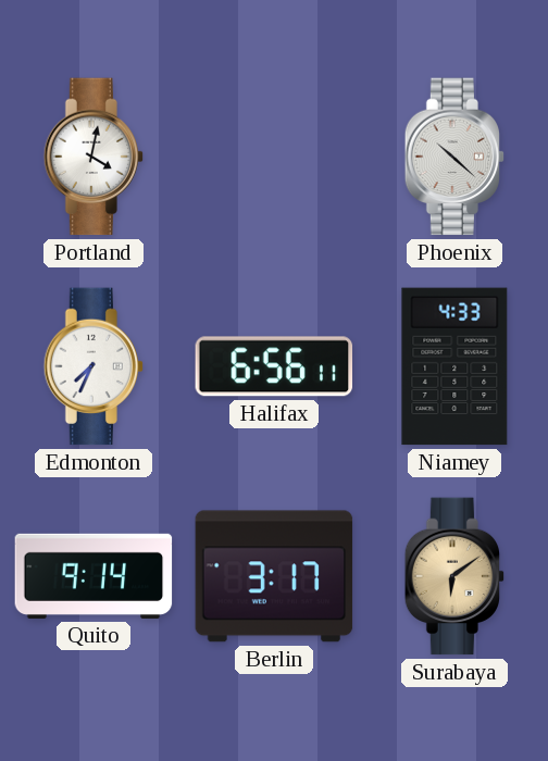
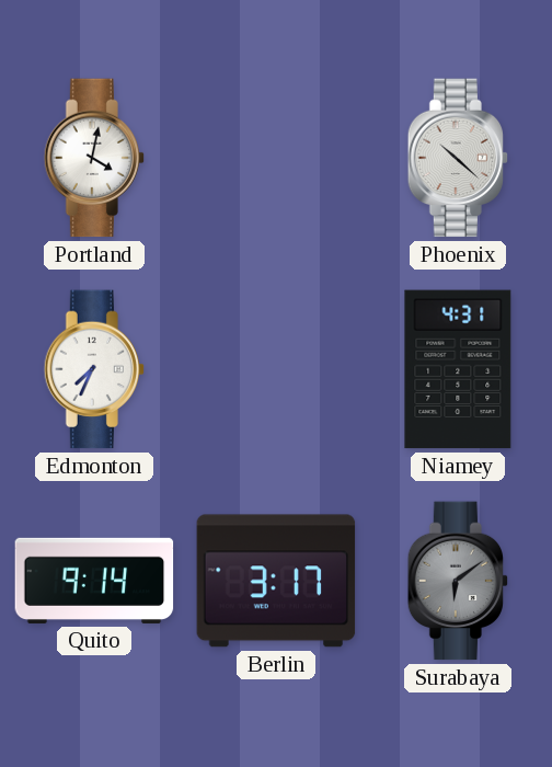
Halifax: 6:56 -> none
Niamey: 4:33 -> 4:31
Surabaya dial: champagne -> grey
